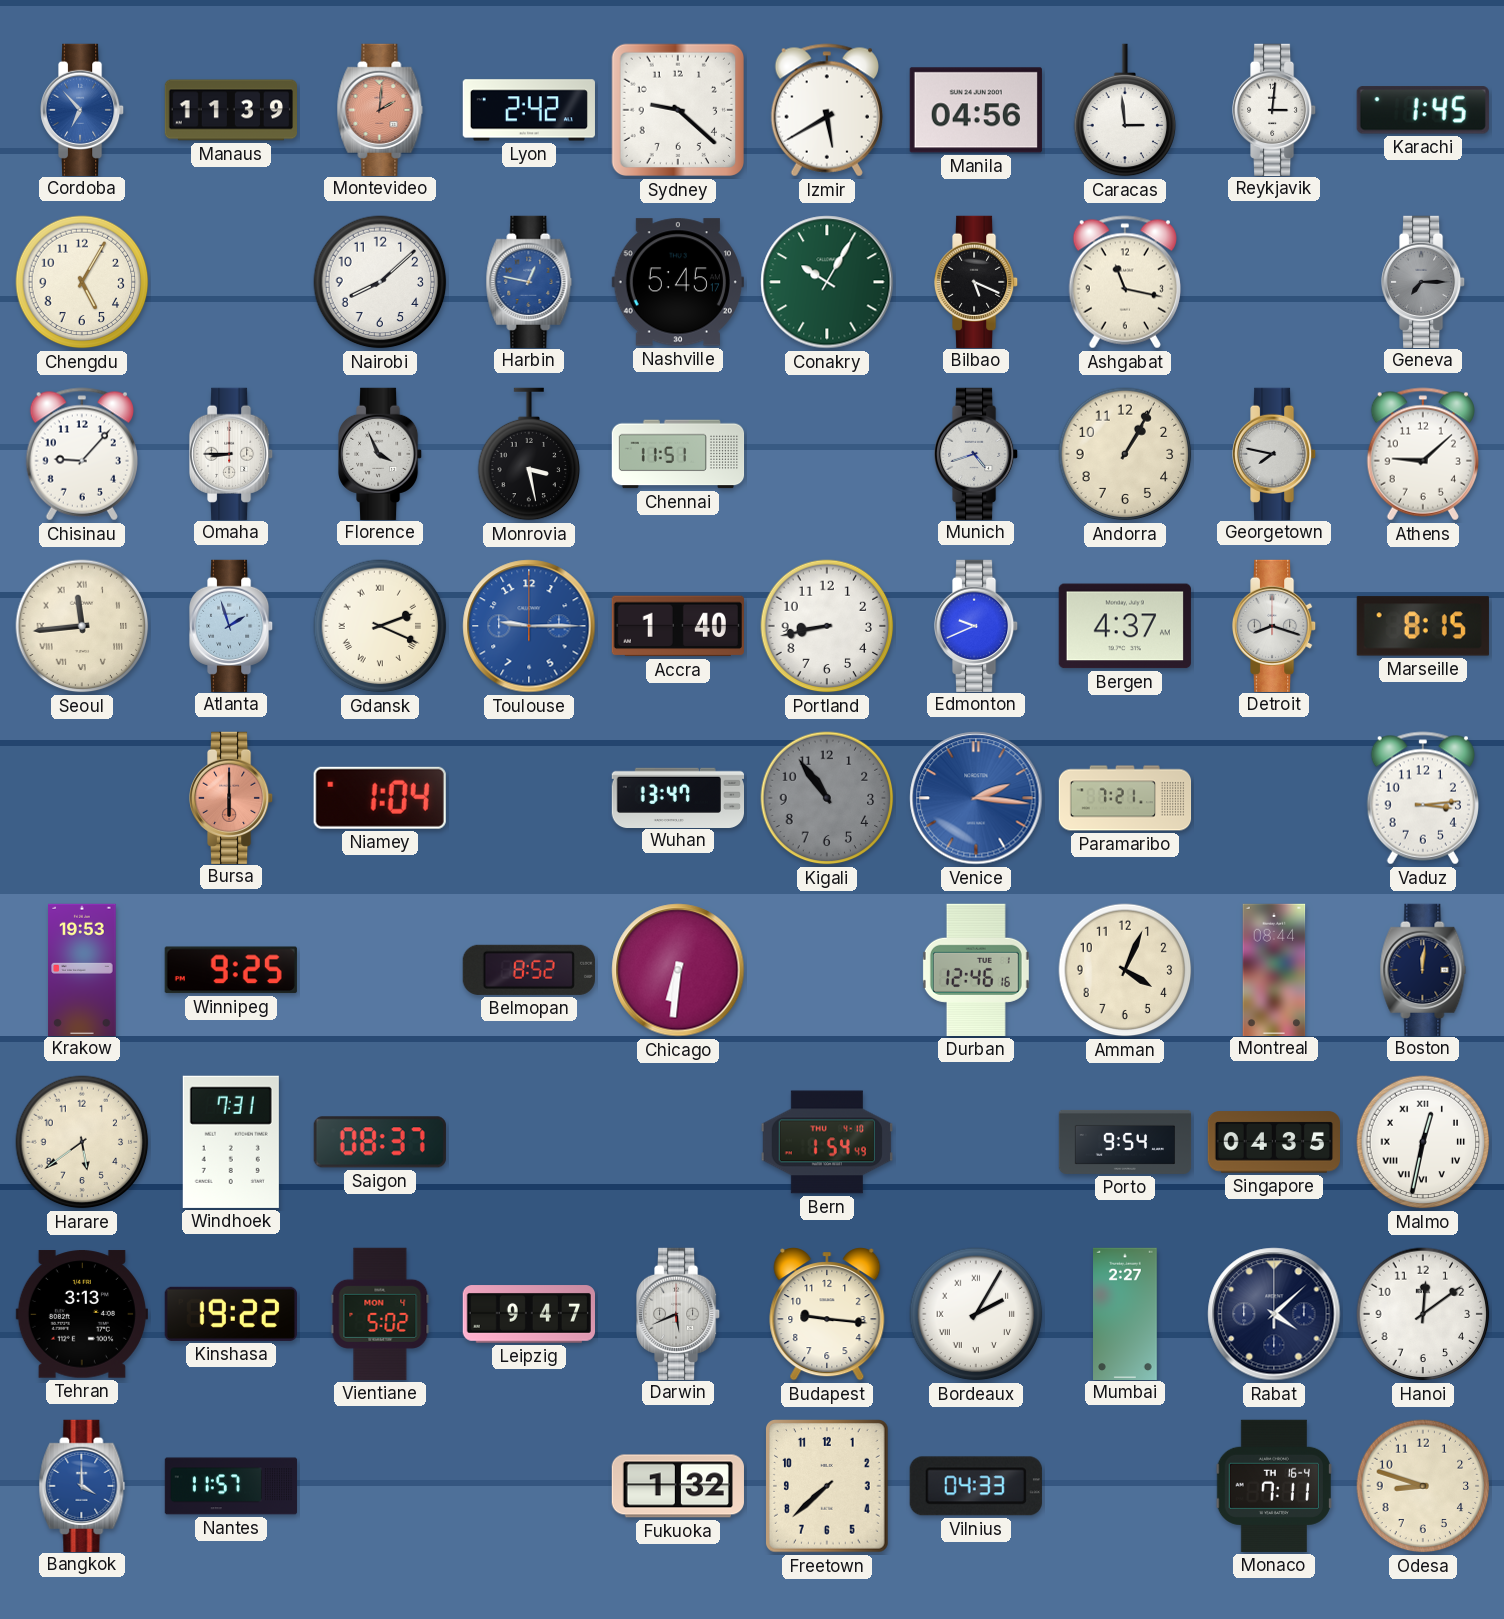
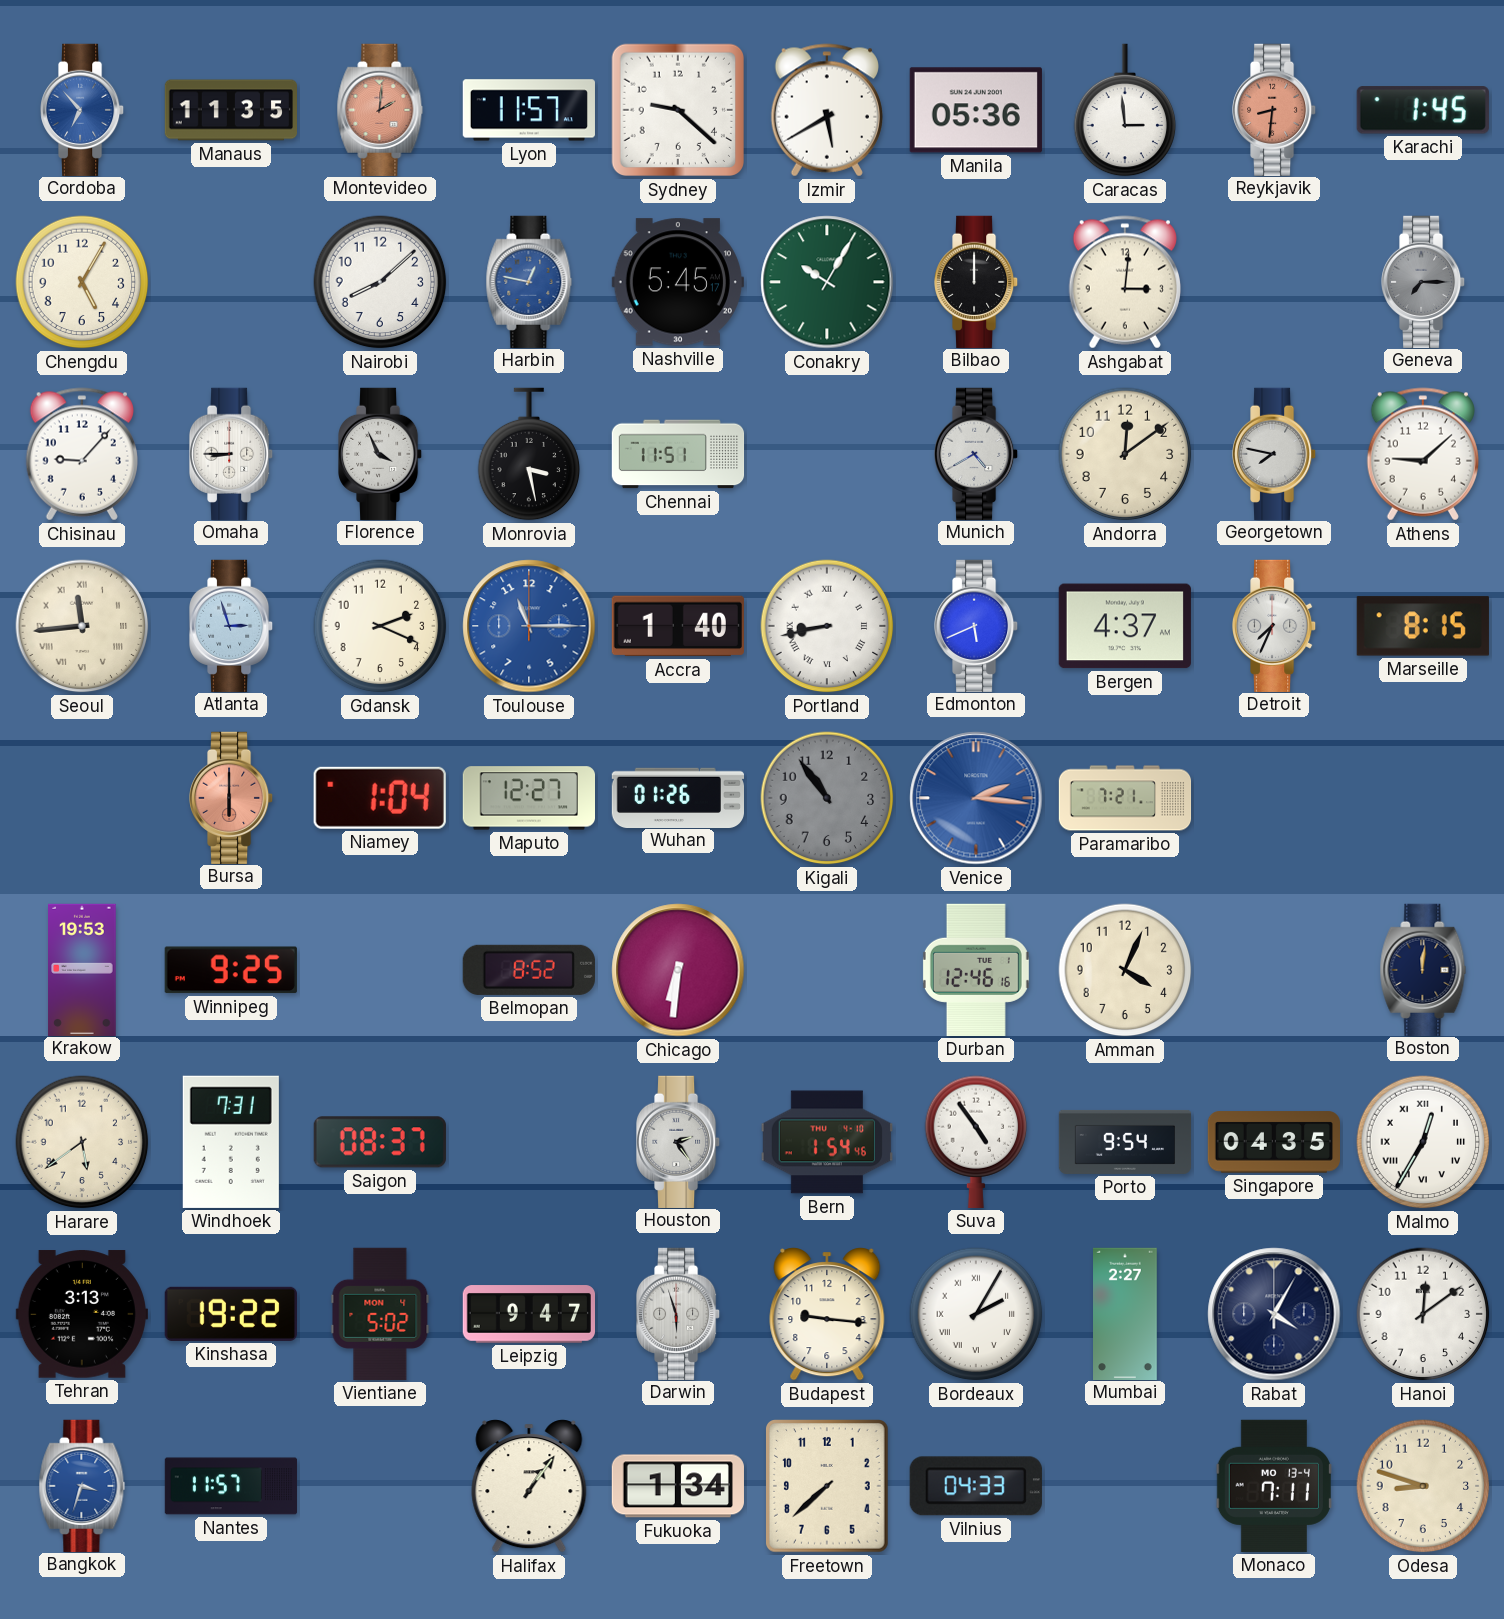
Manaus: 11:39 -> 11:35
Lyon: 2:42 -> 11:57
Manila: 04:56 -> 05:36
Reykjavik: 3:01 -> 8:31
Reykjavik dial: white -> salmon
Bilbao: 5:19 -> 12:00
Ashgabat: 11:17 -> 3:01
Munich: 4:42 -> 4:40
Andorra: 1:05 -> 12:09
Atlanta: 1:57 -> 2:57
Gdansk numerals: Roman -> Arabic
Toulouse: 9:15 -> 11:15
Portland numerals: Arabic -> Roman
Edmonton: 9:41 -> 5:41
Detroit: 8:18 -> 7:34
Maputo: none -> 12:27
Wuhan: 13:47 -> 01:26
Vaduz: 3:14 -> none
Montreal: 08:44 -> none
Houston: none -> 2:24
Bern: 1:54:49 -> 1:54:46
Suva: none -> 4:54
Malmo: 12:32 -> 12:35
Darwin: 5:41 -> 5:57
Rabat: 4:08 -> 4:05
Bangkok: 4:00 -> 3:33
Halifax: none -> 1:06
Fukuoka: 1:32 -> 1:34
Monaco date: TH 16-4 -> MO 13-4
